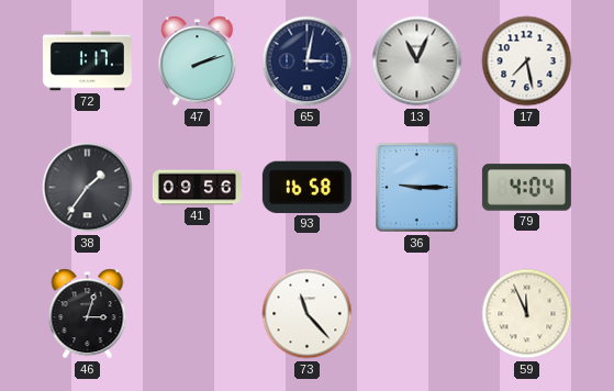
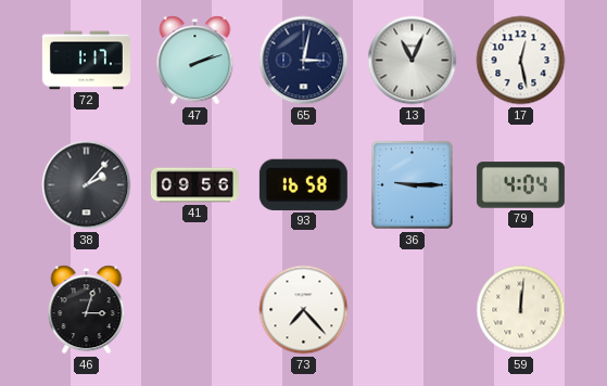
17: 7:28 -> 12:28
38: 1:36 -> 2:07
73: 11:23 -> 7:23
59: 11:56 -> 12:01
